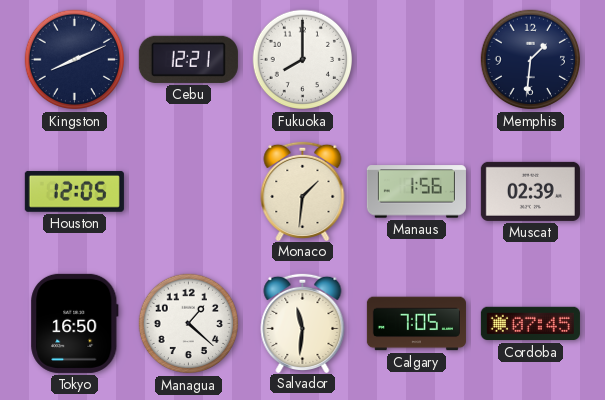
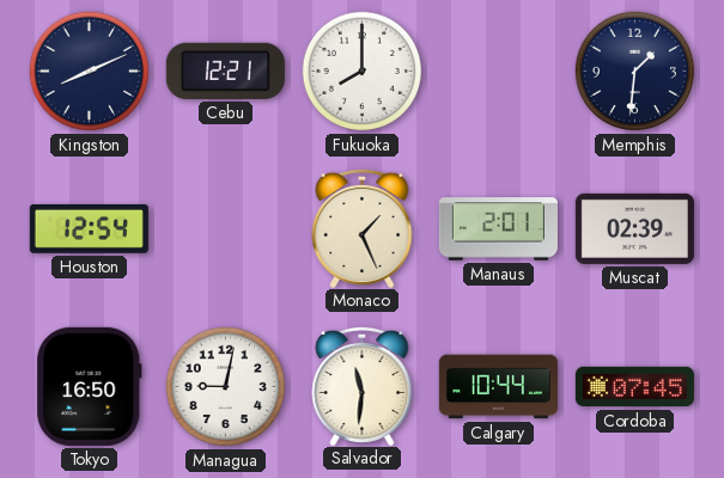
Houston: 12:05 -> 12:54
Monaco: 1:31 -> 1:26
Manaus: 1:56 -> 2:01
Managua: 1:22 -> 9:02
Calgary: 7:05 -> 10:44
